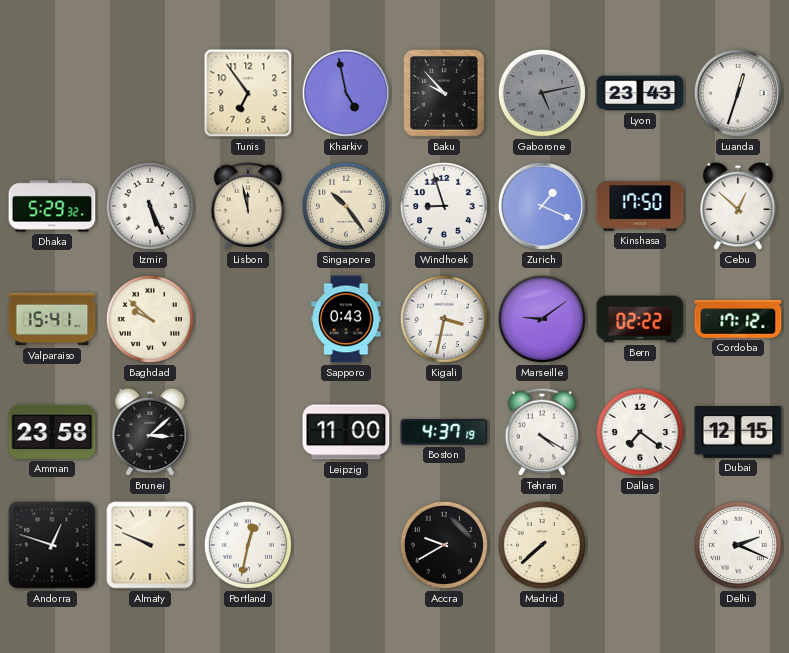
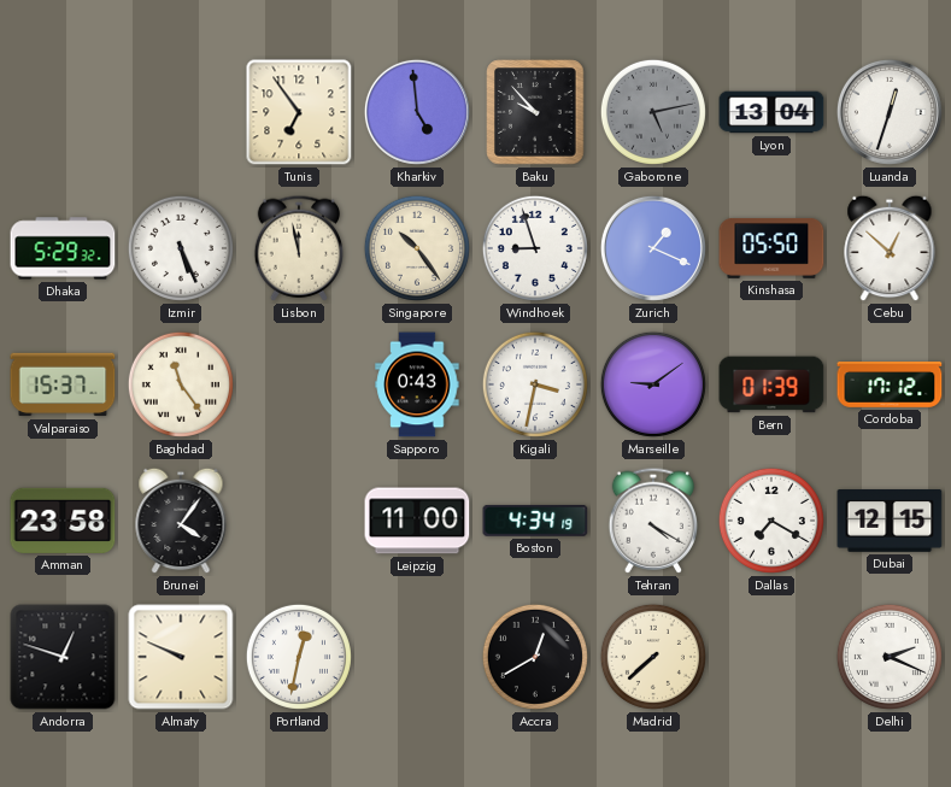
Kharkiv: 4:58 -> 4:59
Lyon: 23:43 -> 13:04
Kinshasa: 17:50 -> 05:50
Valparaiso: 15:41 -> 15:37
Baghdad: 9:52 -> 11:24
Bern: 02:22 -> 01:39
Brunei: 3:08 -> 4:06
Boston: 4:37 -> 4:34
Dallas: 7:21 -> 7:20
Accra: 9:40 -> 12:40
